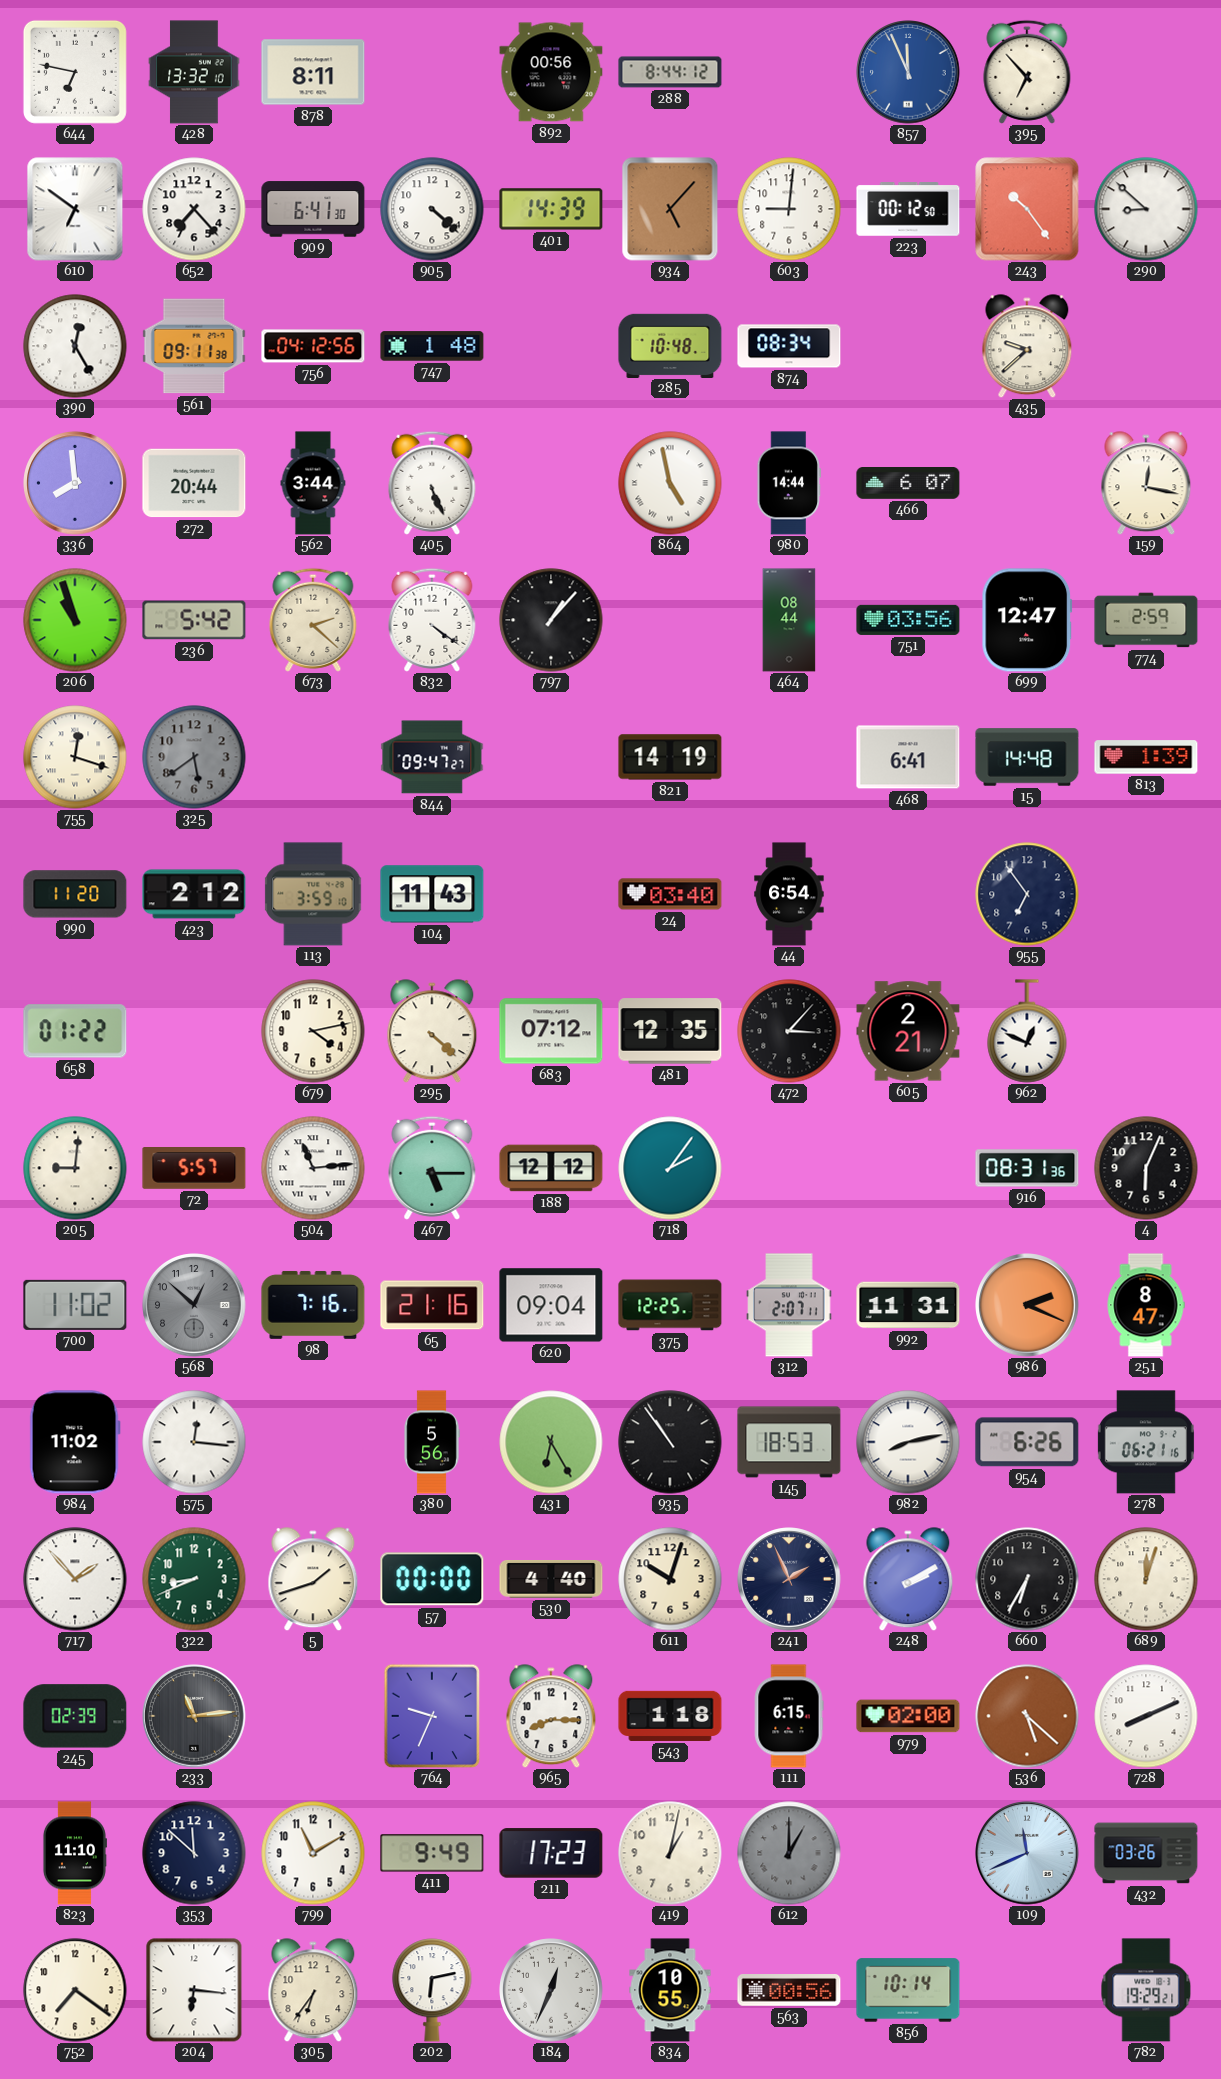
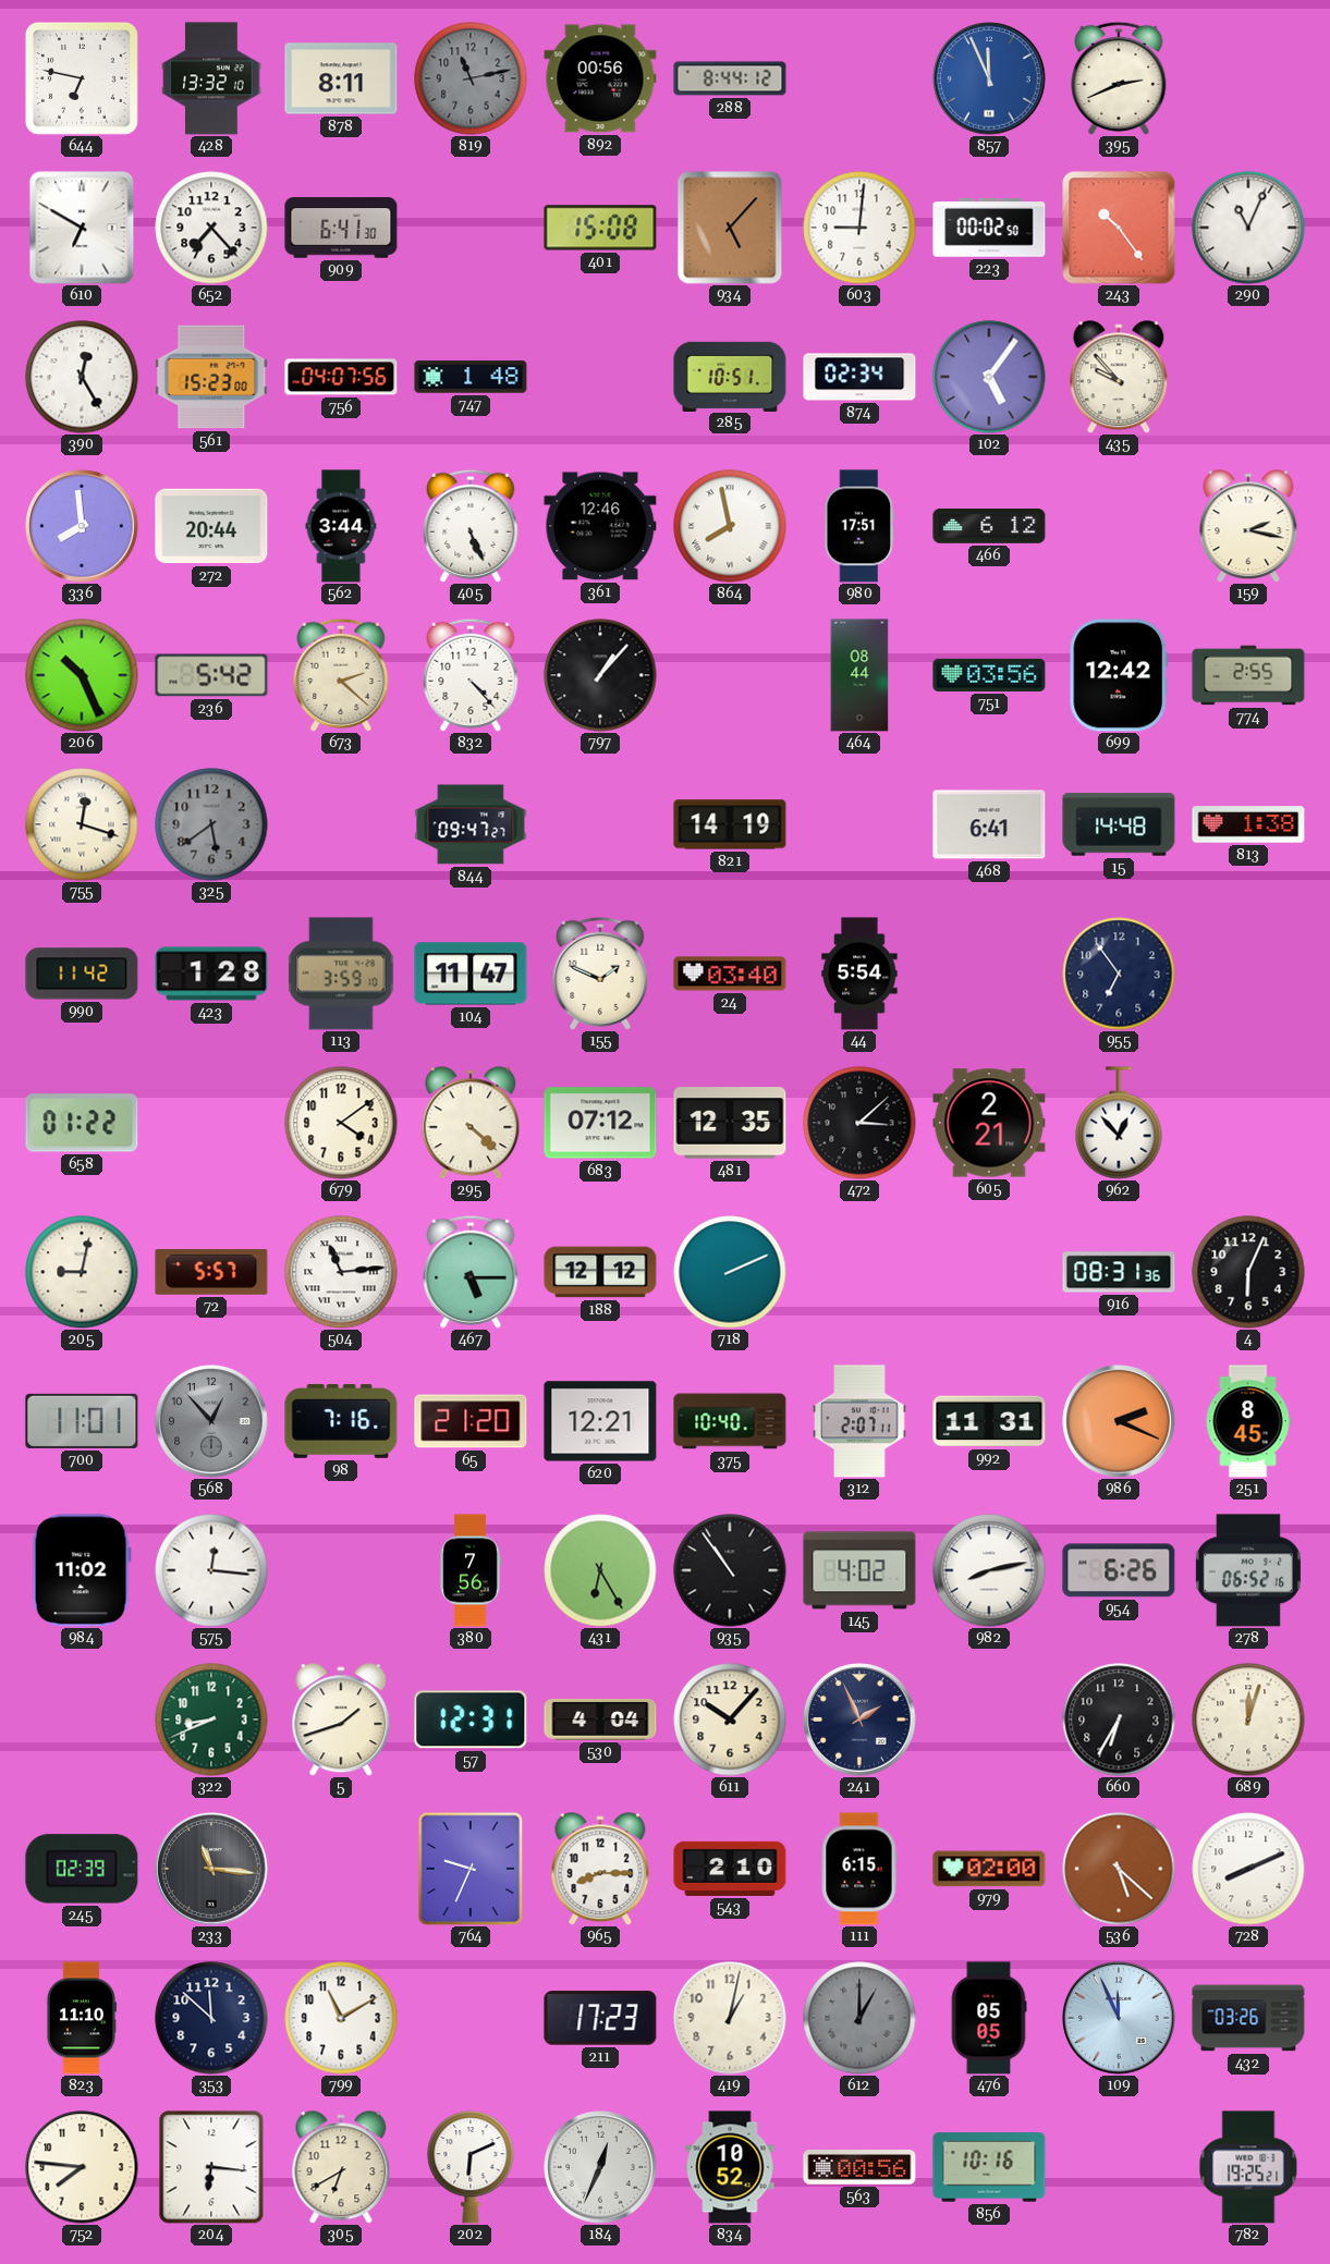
819: none -> 11:13
395: 6:53 -> 2:41
610: 6:51 -> 6:50
905: 4:22 -> none
401: 14:39 -> 15:08
223: 00:12 -> 00:02
290: 8:52 -> 11:04
561: 09:11 -> 15:23
756: 04:12 -> 04:07
285: 10:48 -> 10:51
874: 08:34 -> 02:34
102: none -> 5:06
435: 9:38 -> 9:53
361: none -> 12:46
864: 4:58 -> 7:58
980: 14:44 -> 17:51
466: 6:07 -> 6:12
159: 12:17 -> 2:17
206: 10:57 -> 10:26
832: 4:21 -> 4:23
699: 12:47 -> 12:42
774: 2:59 -> 2:55
813: 1:39 -> 1:38
990: 11:20 -> 11:42
423: 2:12 -> 1:28
104: 11:43 -> 11:47
155: none -> 1:49
44: 6:54 -> 5:54
679: 4:13 -> 4:09
472: 3:07 -> 3:08
962: 12:49 -> 12:53
205: 9:01 -> 9:02
718: 2:06 -> 2:11
700: 11:02 -> 11:01
568: 12:52 -> 12:53
65: 21:16 -> 21:20
620: 09:04 -> 12:21
375: 12:25 -> 10:40
251: 8:47 -> 8:45
380: 5:56 -> 7:56
145: 18:53 -> 4:02
278: 06:21 -> 06:52
717: 1:53 -> none
57: 00:00 -> 12:31
530: 4:40 -> 4:04
611: 10:03 -> 10:07
248: 2:10 -> none
233: 11:14 -> 11:16
543: 1:18 -> 2:10
411: 9:49 -> none
476: none -> 05:05
109: 11:41 -> 11:56
752: 7:21 -> 7:46
305: 6:36 -> 6:40
202: 6:13 -> 6:11
834: 10:55 -> 10:52
856: 10:14 -> 10:16
782: 19:29 -> 19:25
